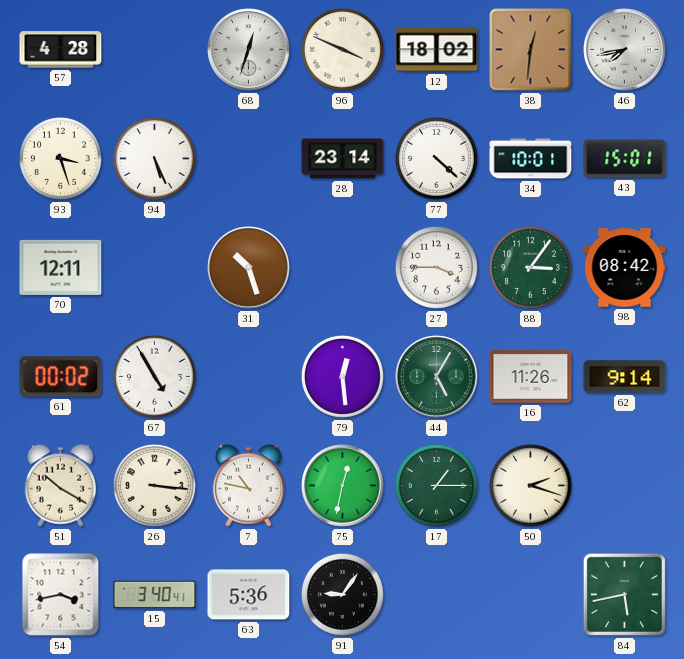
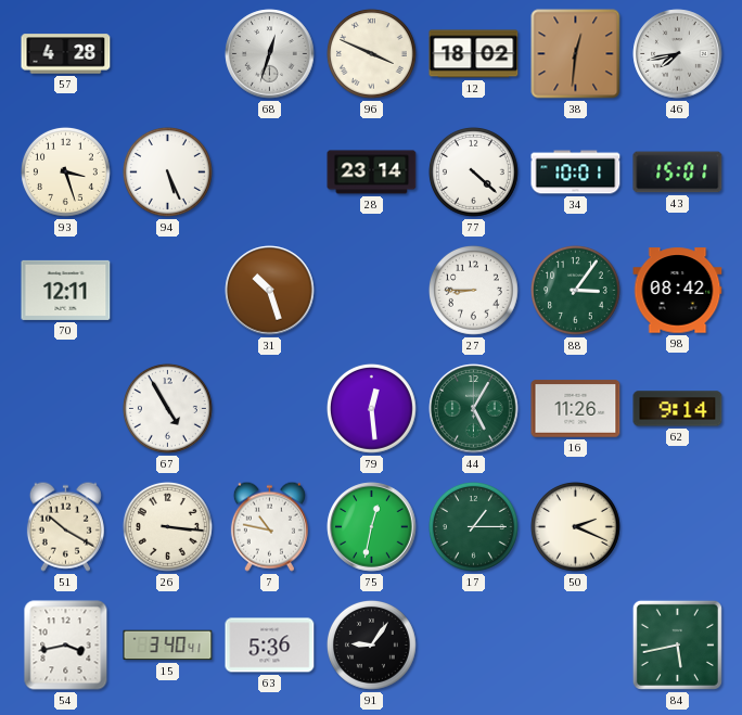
27: 3:45 -> 8:45
61: 00:02 -> none
50: 2:18 -> 2:19
